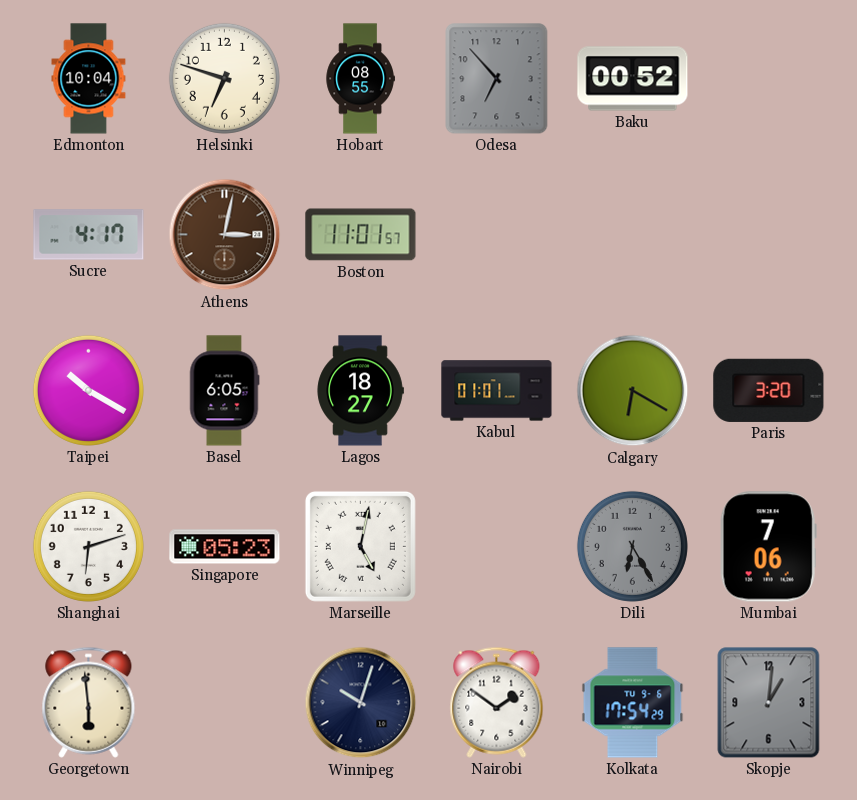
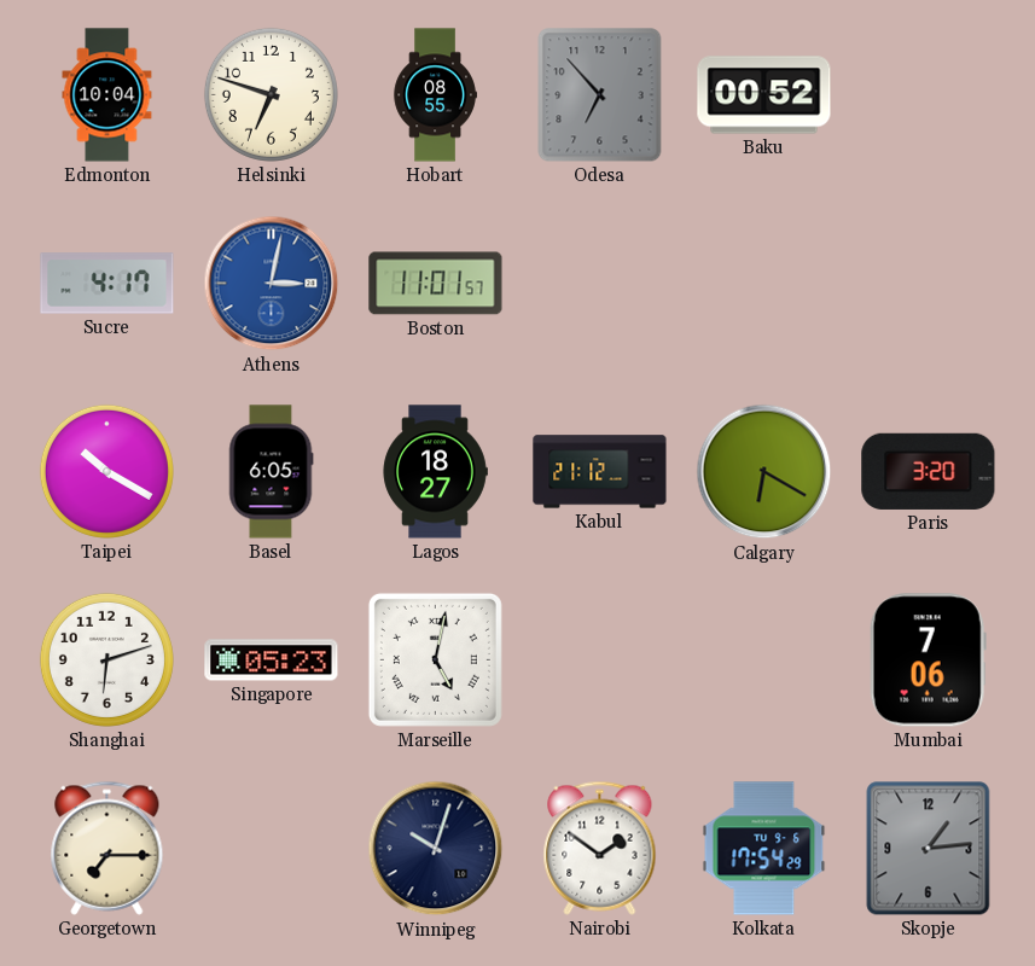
Athens dial: brown -> blue
Kabul: 01:01 -> 21:12
Dili: 6:25 -> none
Georgetown: 5:59 -> 7:15
Skopje: 1:01 -> 1:14
